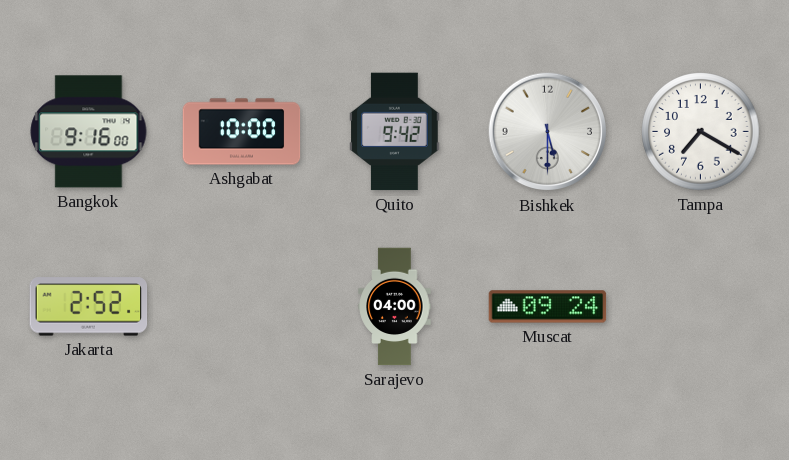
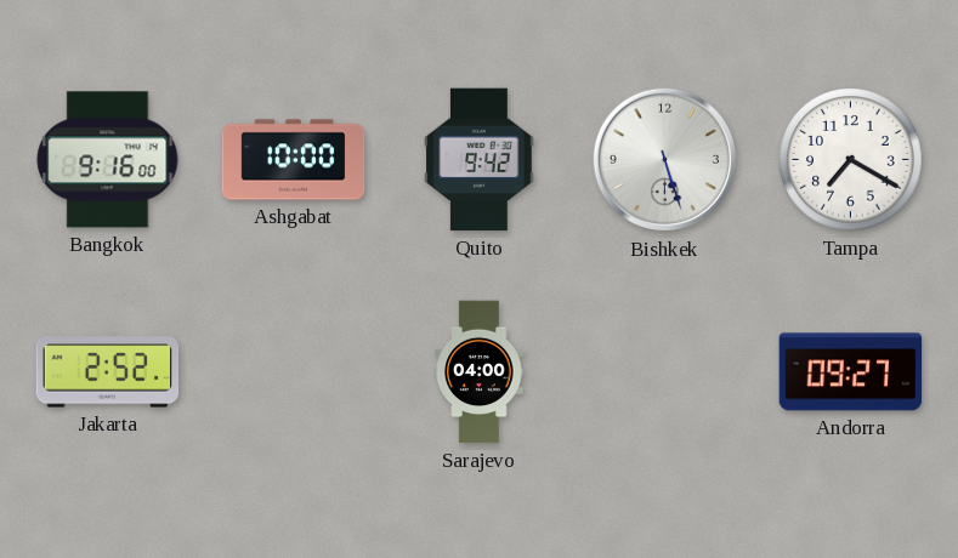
Bishkek: 5:30 -> 5:27
Muscat: 09:24 -> none
Andorra: none -> 09:27
